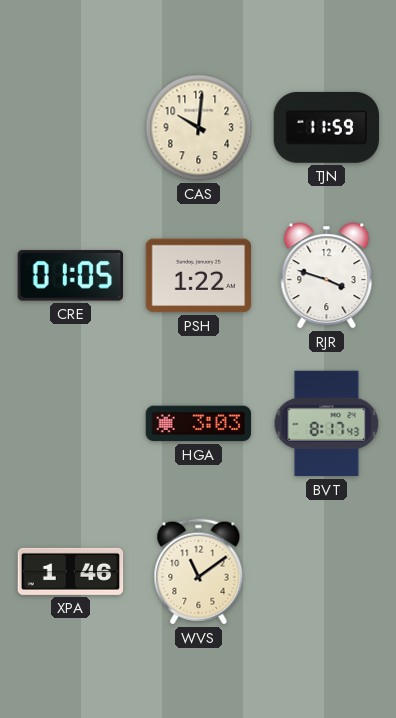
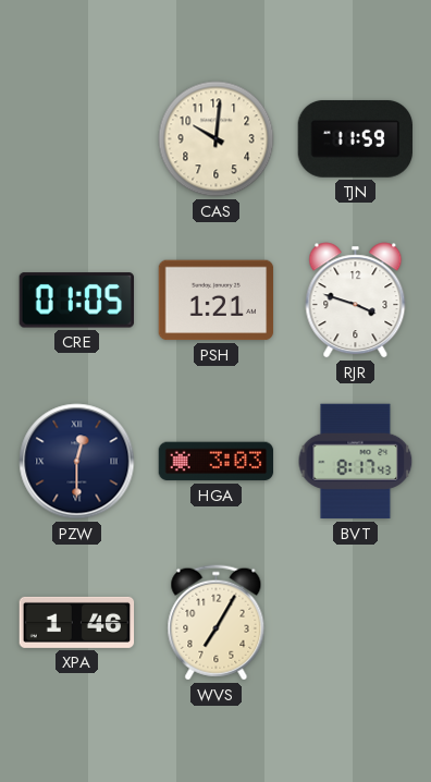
PSH: 1:22 -> 1:21
PZW: none -> 12:30
WVS: 11:09 -> 7:05
